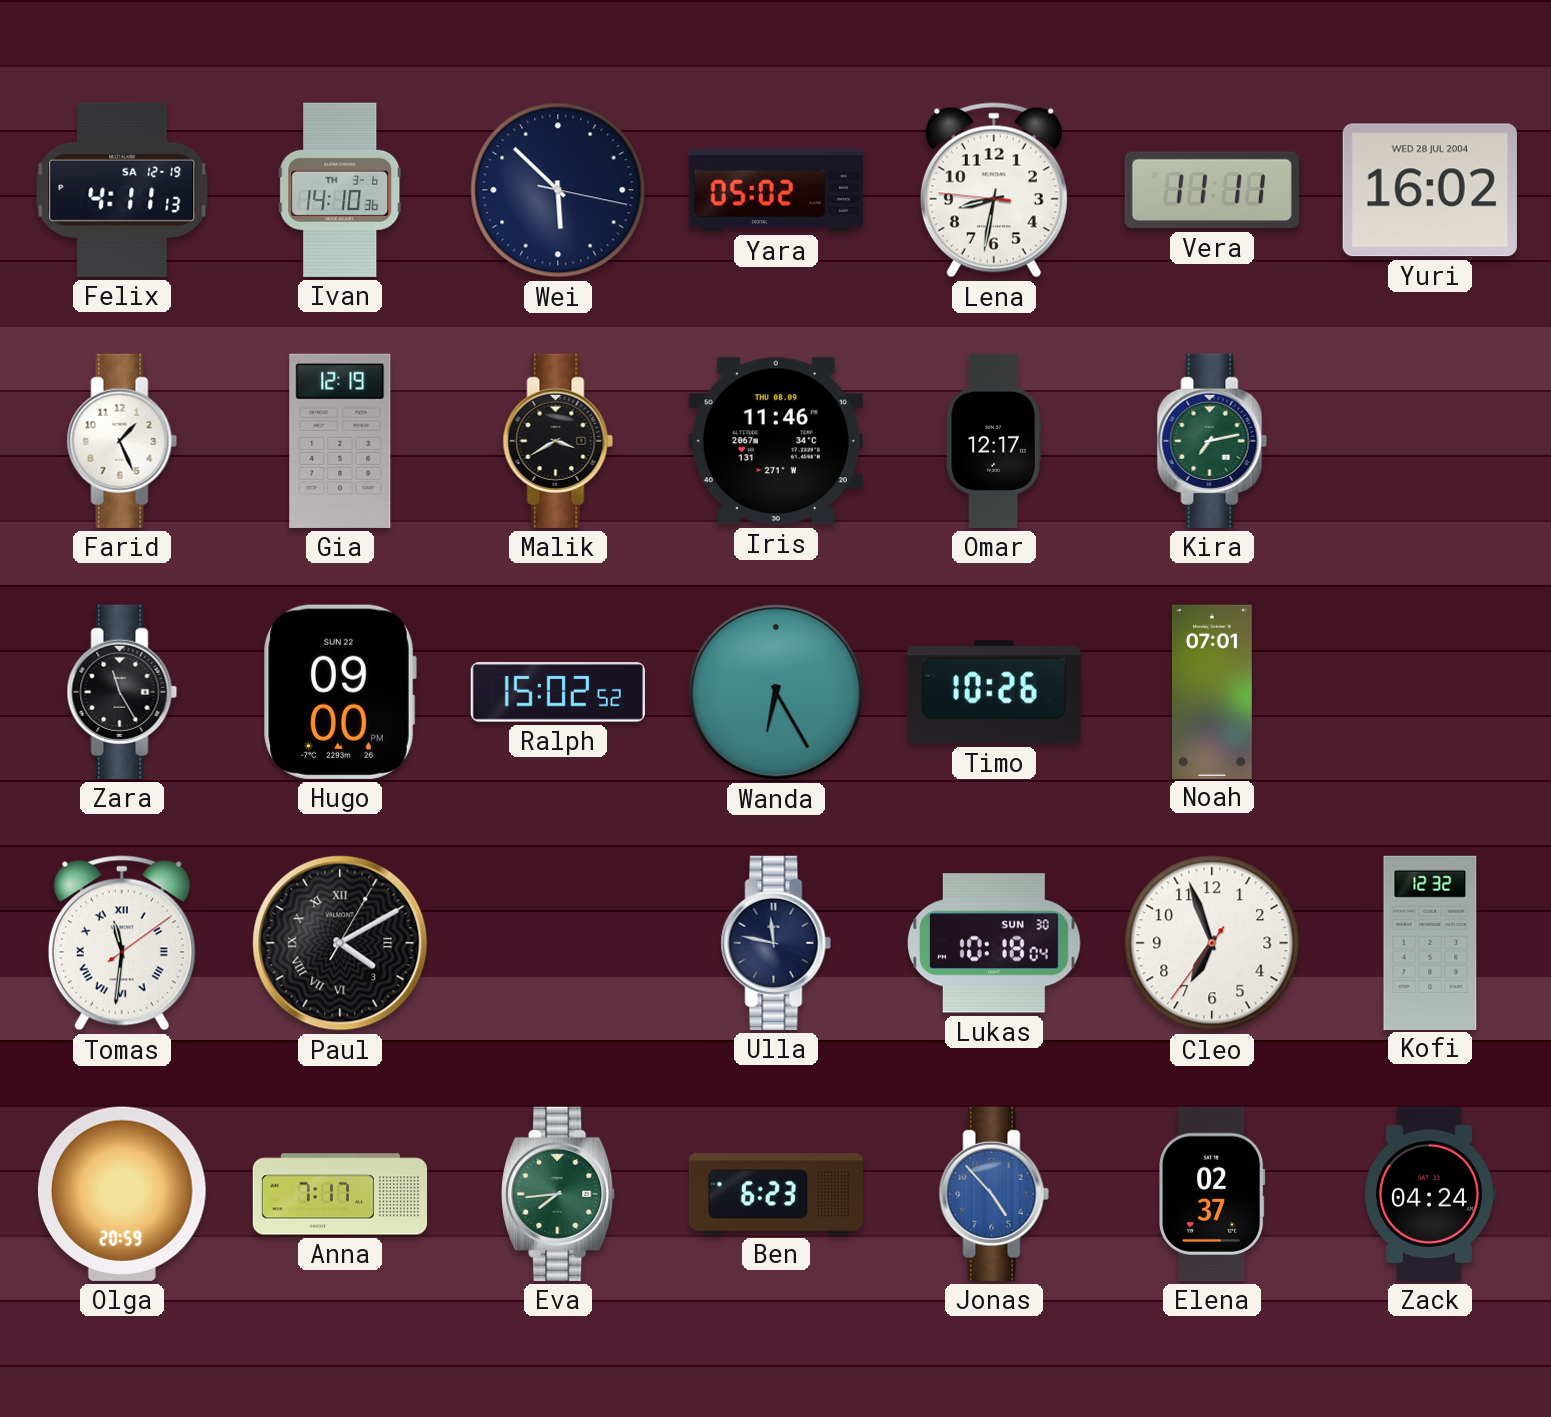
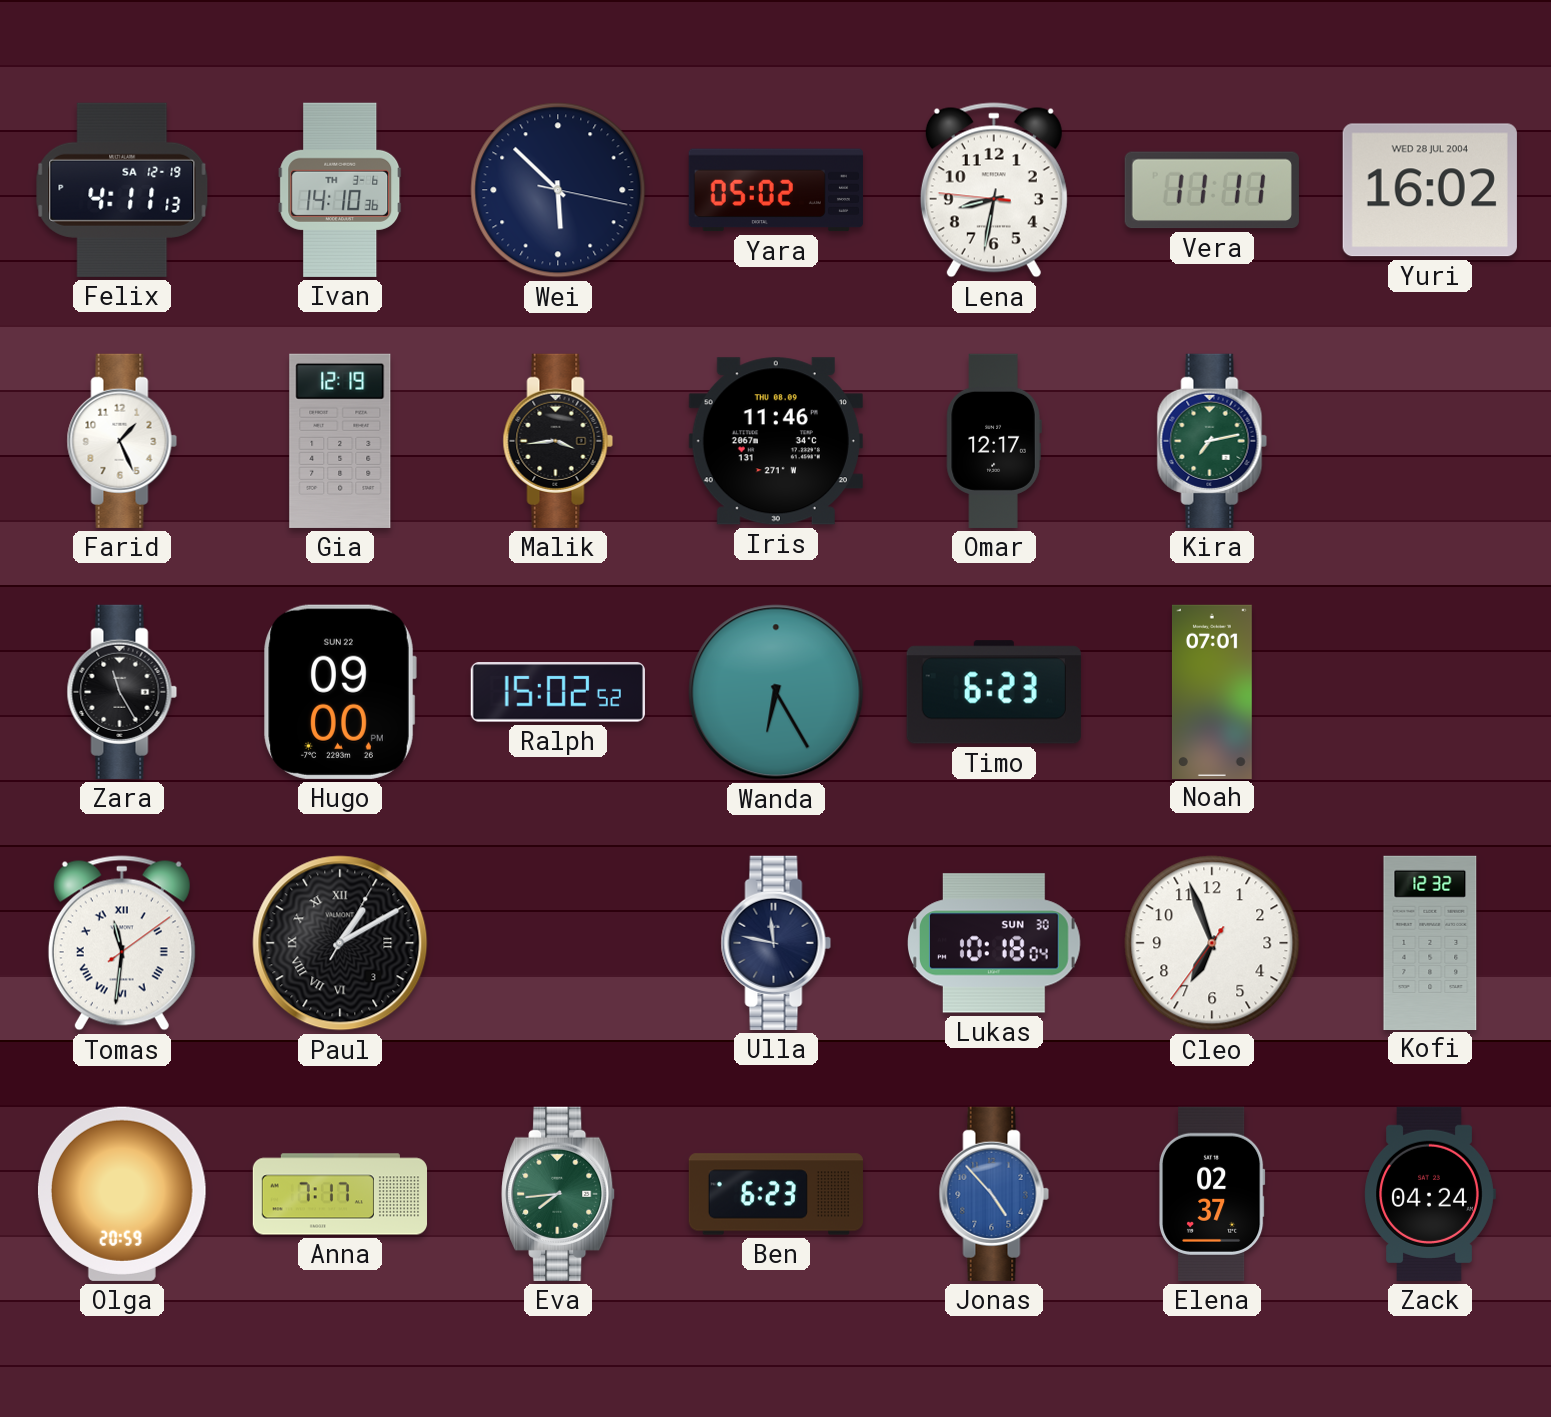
Malik: 3:40 -> 3:44
Timo: 10:26 -> 6:23
Paul: 4:10 -> 1:10
